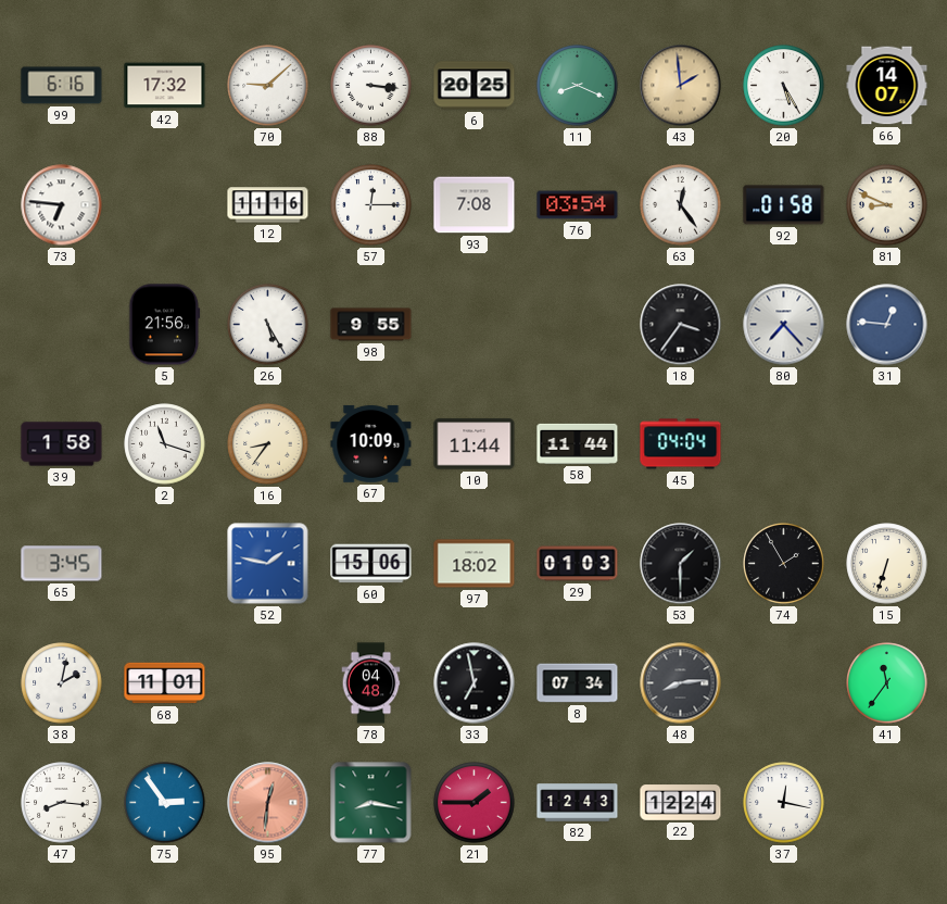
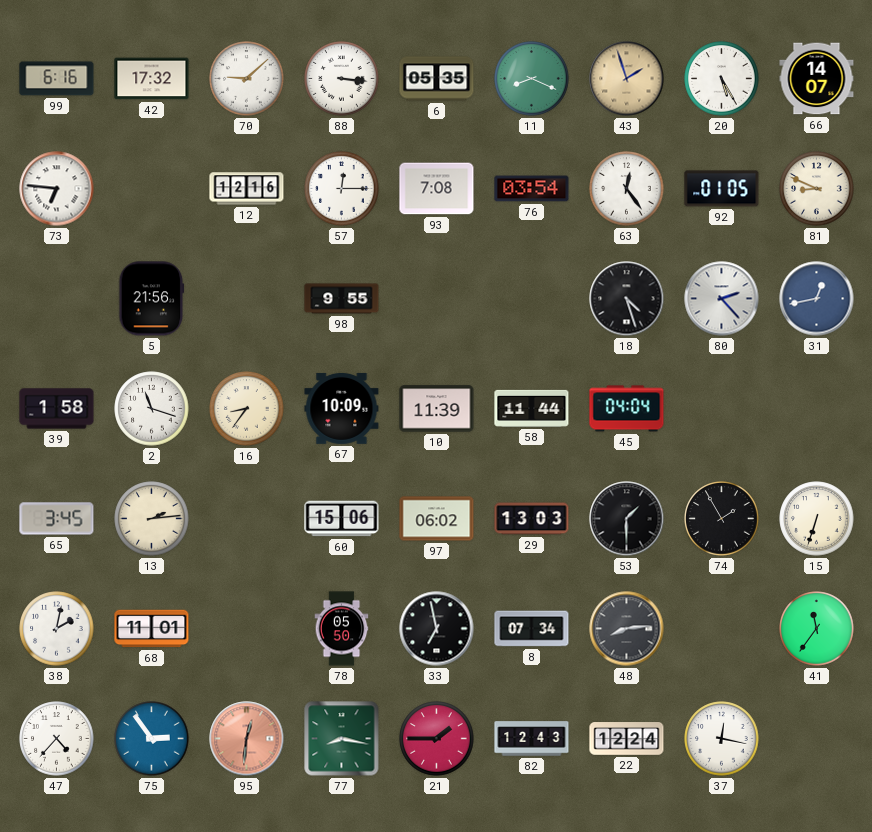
6: 20:25 -> 05:35
43: 1:59 -> 1:57
12: 11:16 -> 12:16
92: 01:58 -> 01:05
26: 5:25 -> none
18: 3:36 -> 4:27
80: 7:23 -> 2:23
31: 12:46 -> 12:43
10: 11:44 -> 11:39
13: none -> 2:14
52: 1:47 -> none
97: 18:02 -> 06:02
29: 01:03 -> 13:03
78: 04:48 -> 05:50
47: 8:16 -> 4:37
